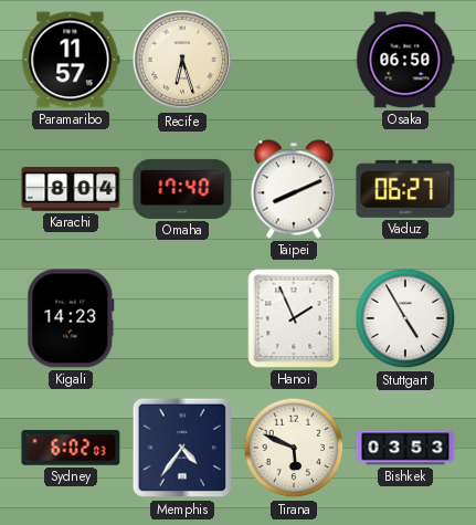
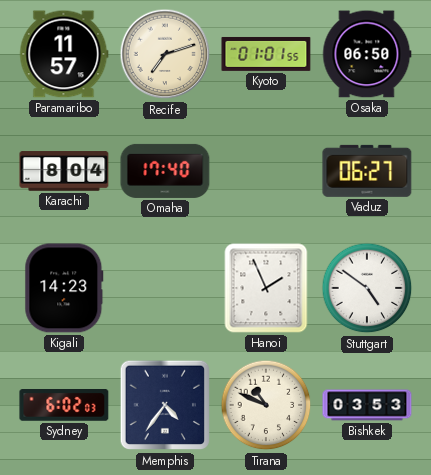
Recife: 6:27 -> 7:12
Kyoto: none -> 01:01
Taipei: 8:11 -> none
Stuttgart: 4:55 -> 4:51
Tirana: 5:49 -> 10:49
